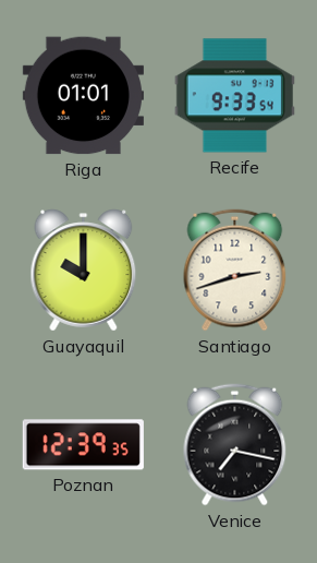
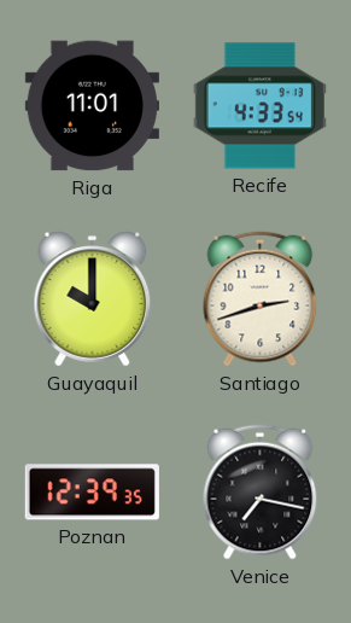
Riga: 01:01 -> 11:01
Recife: 9:33 -> 4:33
